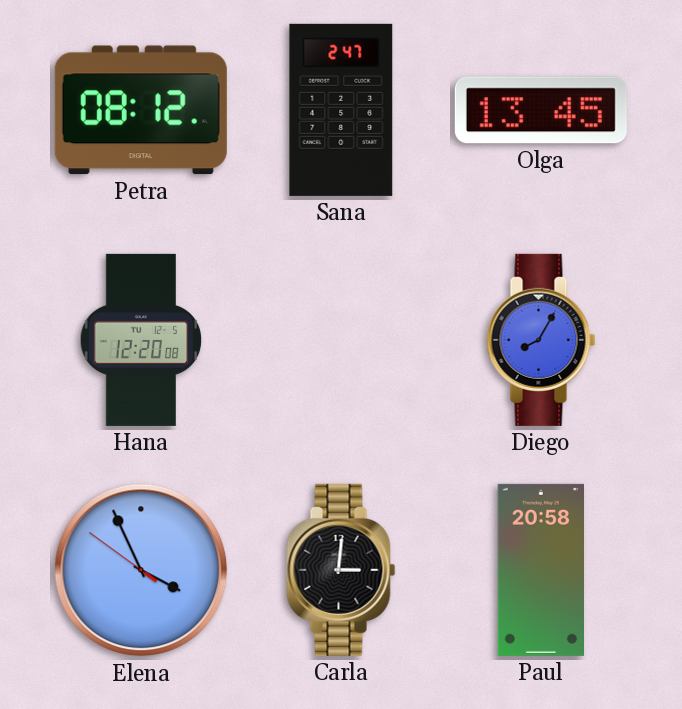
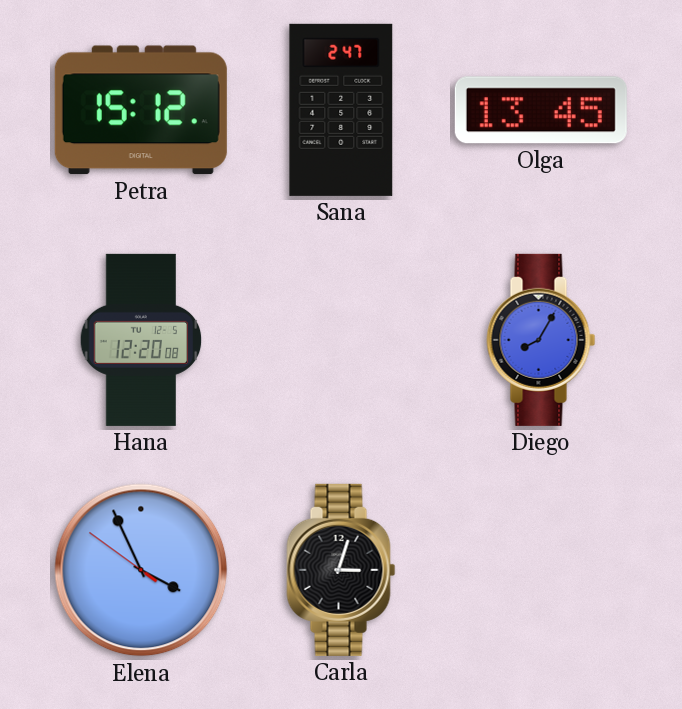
Petra: 08:12 -> 15:12
Carla: 3:01 -> 3:03
Paul: 20:58 -> none
